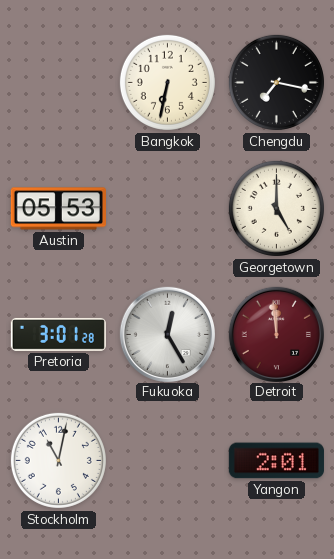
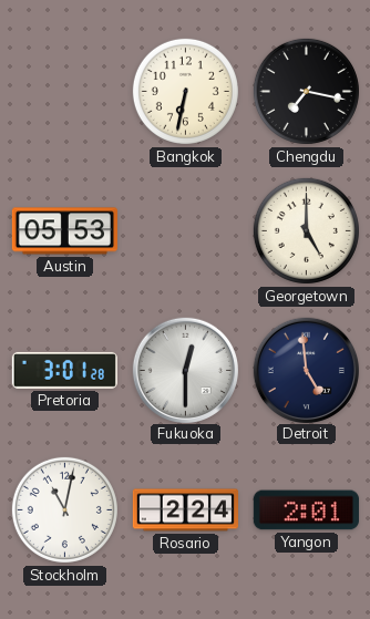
Fukuoka: 12:25 -> 12:30
Detroit: 11:59 -> 4:59
Detroit dial: burgundy -> navy
Rosario: none -> 2:24
